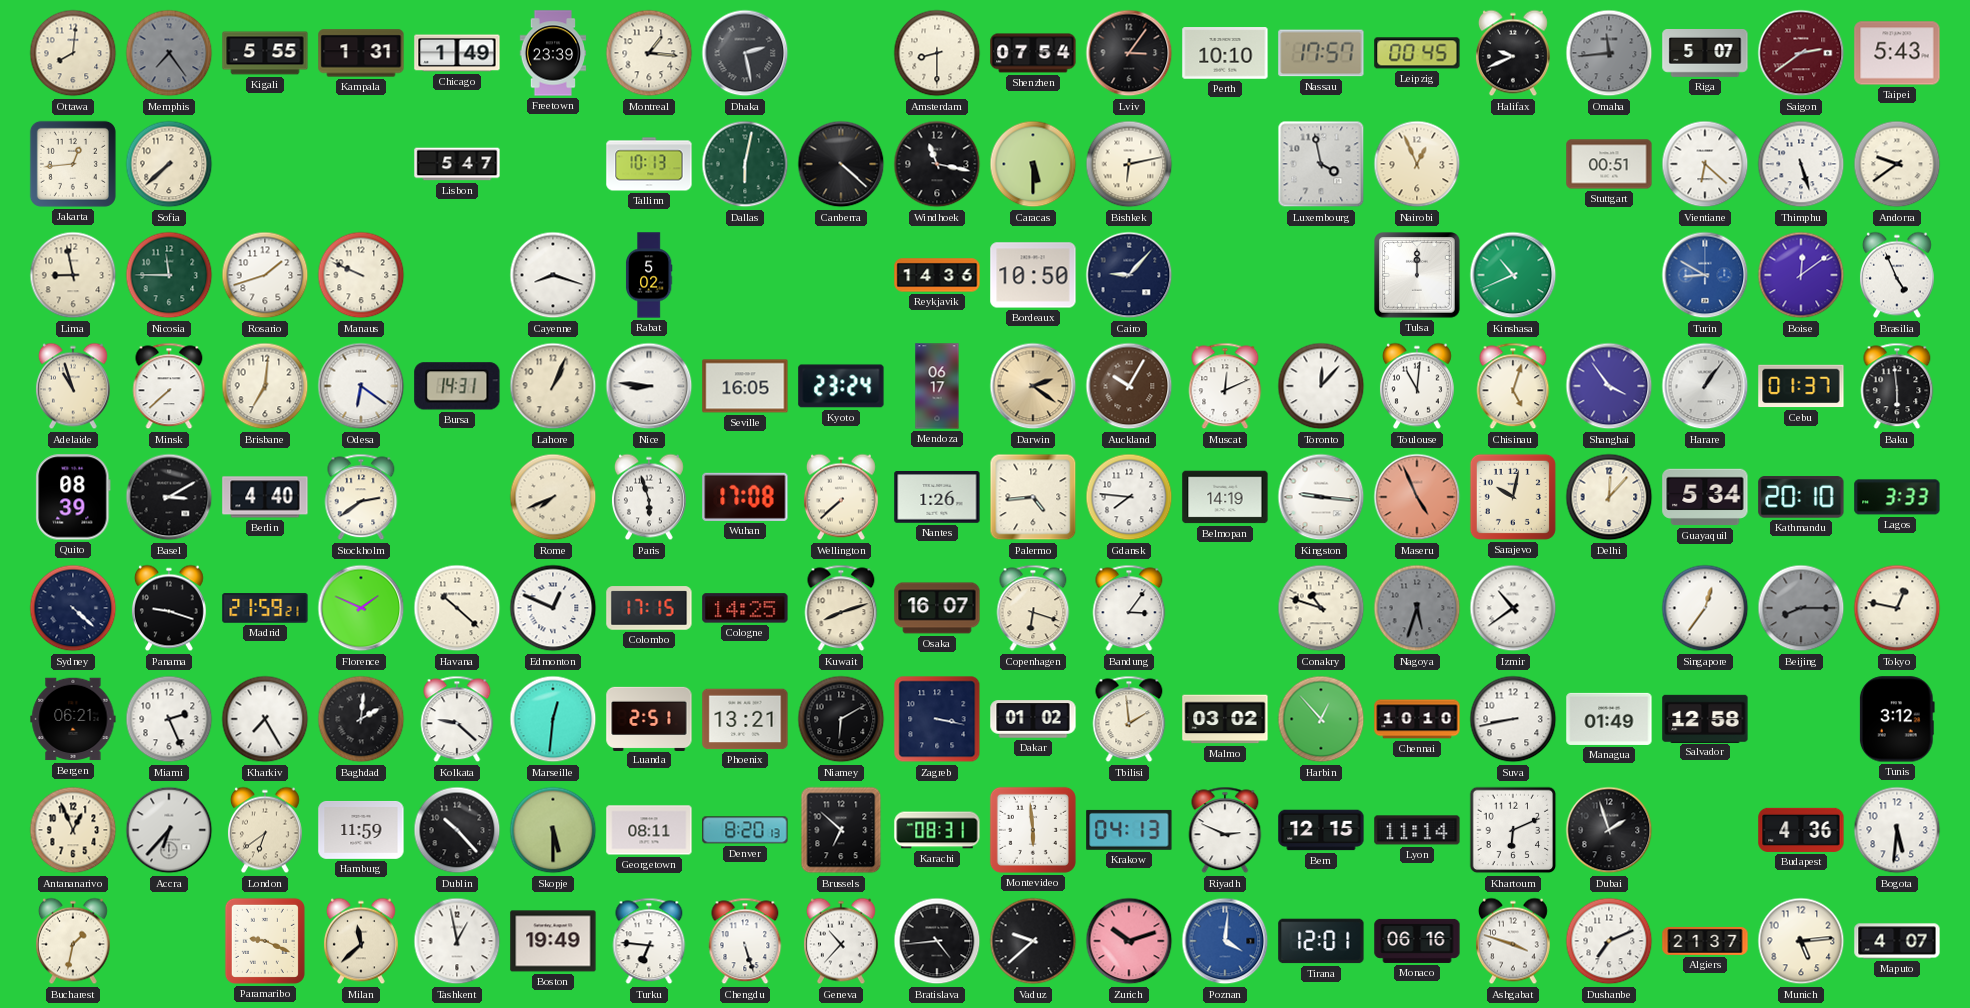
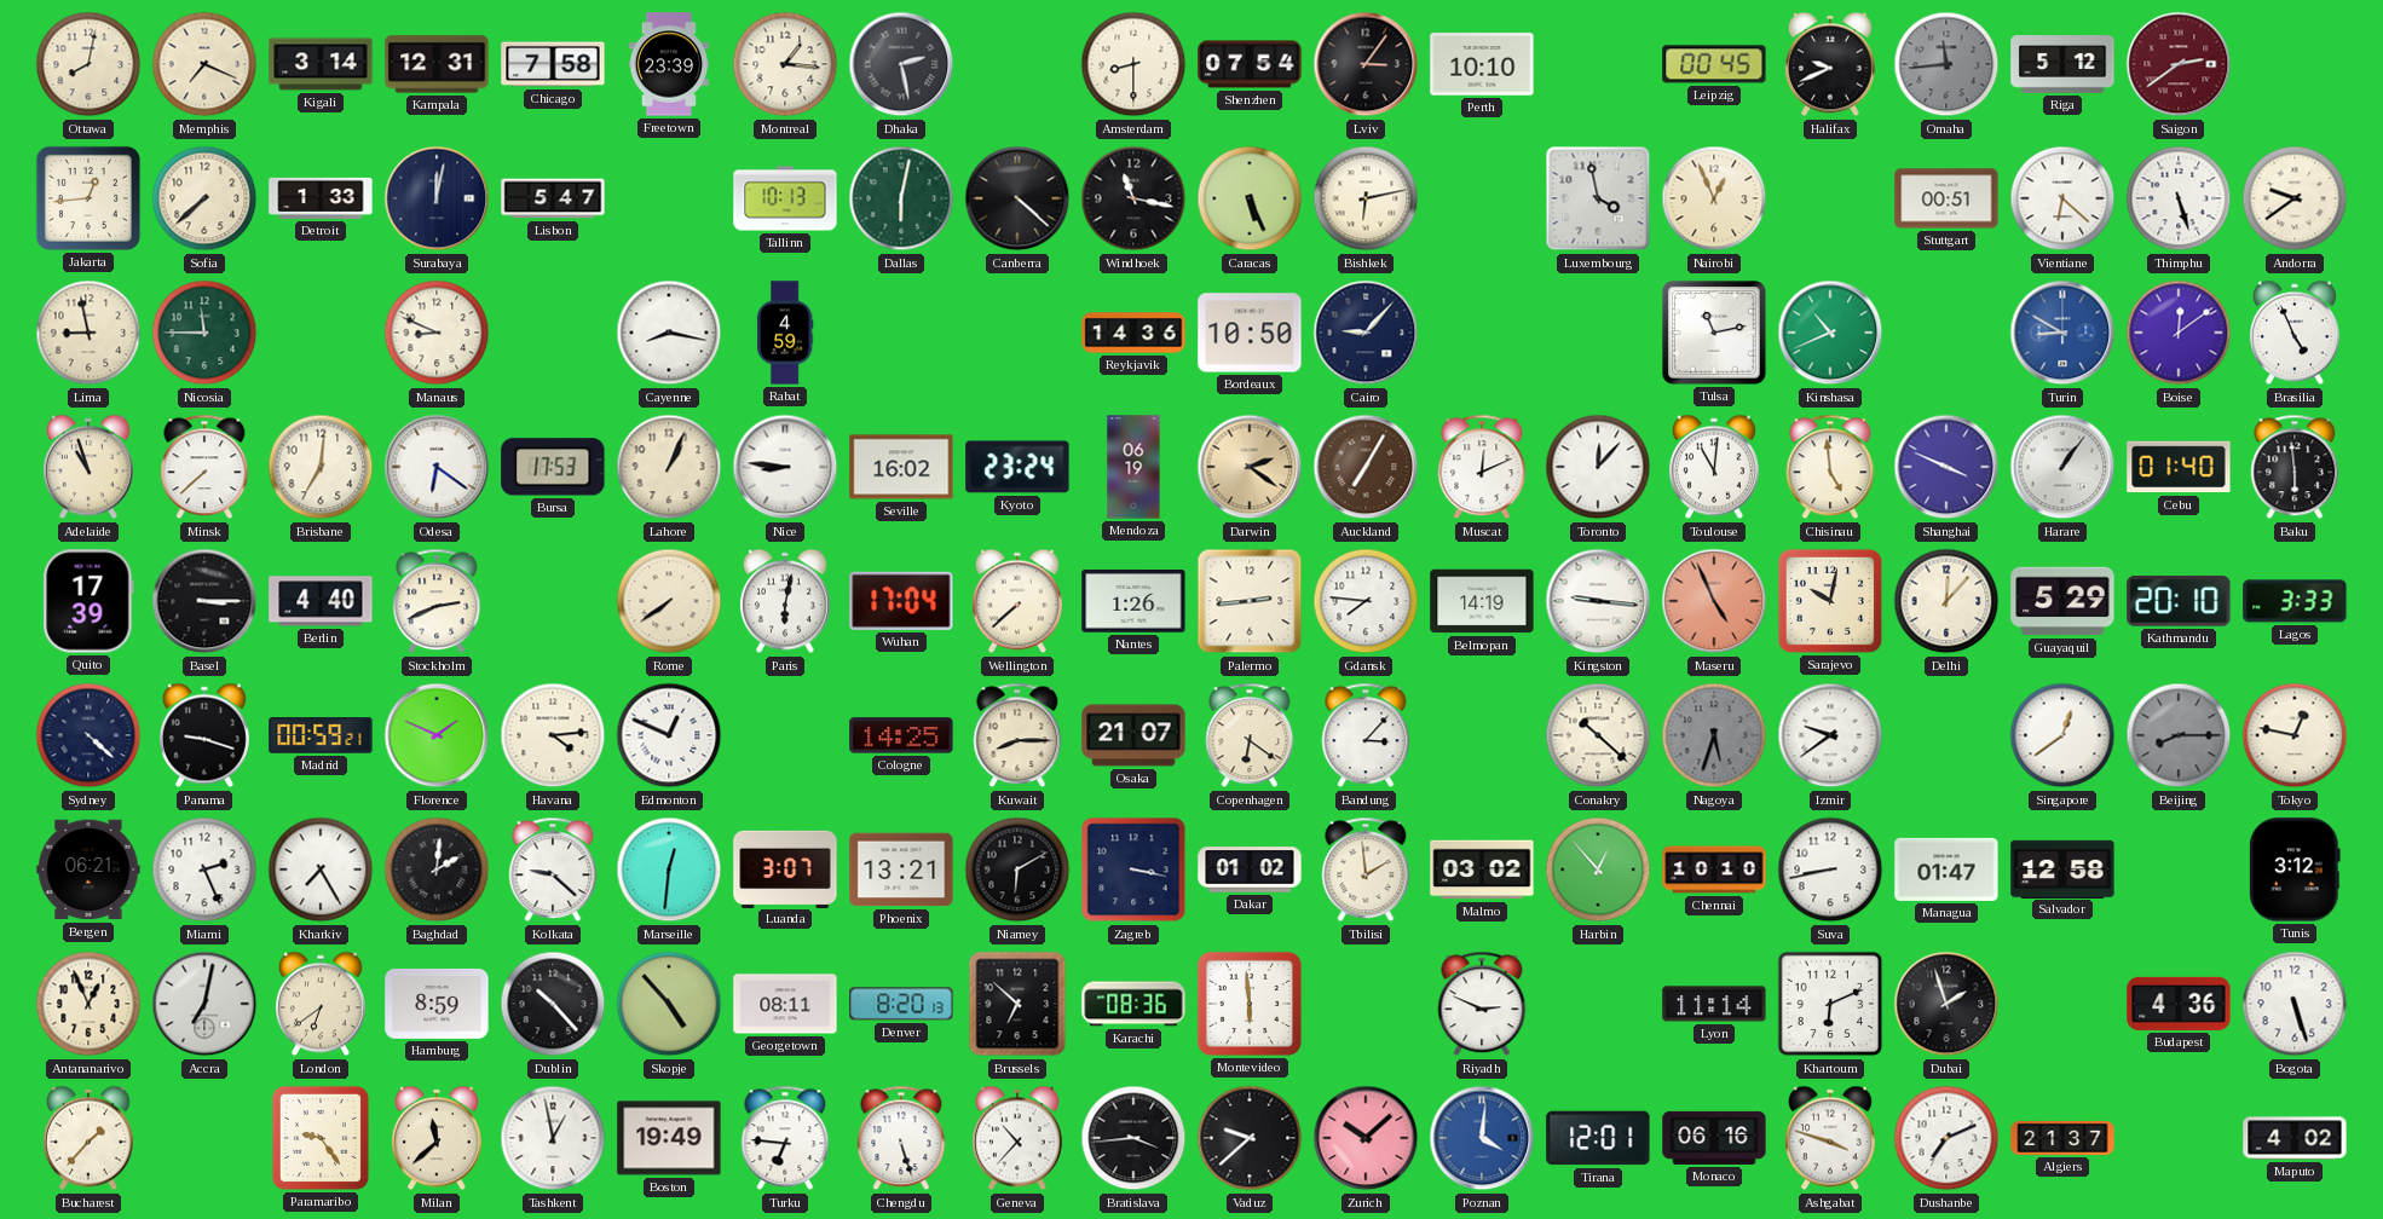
Ottawa: 8:01 -> 8:02
Memphis: 7:24 -> 7:19
Memphis dial: grey -> cream
Kigali: 5:55 -> 3:14
Kampala: 1:31 -> 12:31
Chicago: 1:49 -> 7:58
Nassau: 17:57 -> none
Riga: 5:07 -> 5:12
Taipei: 5:43 -> none
Detroit: none -> 1:33
Surabaya: none -> 12:02
Caracas: 5:30 -> 5:26
Rosario: 1:42 -> none
Manaus: 9:49 -> 8:49
Cayenne: 8:18 -> 8:17
Rabat: 5:02 -> 4:59
Tulsa: 12:00 -> 11:13
Bursa: 14:31 -> 17:53
Seville: 16:05 -> 16:02
Mendoza: 06:17 -> 06:19
Auckland: 10:05 -> 7:05
Chisinau: 5:03 -> 4:59
Shanghai: 3:54 -> 3:49
Cebu: 01:37 -> 01:40
Quito: 08:39 -> 17:39
Basel: 3:10 -> 3:15
Stockholm: 2:39 -> 2:41
Rome: 7:41 -> 7:39
Paris: 5:57 -> 6:02
Wuhan: 17:08 -> 17:04
Palermo: 4:44 -> 2:44
Guayaquil: 5:34 -> 5:29
Madrid: 21:59 -> 00:59
Havana: 10:22 -> 4:14
Colombo: 17:15 -> none
Kuwait: 8:12 -> 8:15
Osaka: 16:07 -> 21:07
Copenhagen: 6:18 -> 6:21
Bandung: 3:06 -> 3:07
Conakry: 10:48 -> 10:22
Izmir: 10:39 -> 9:39
Singapore: 12:36 -> 12:39
Luanda: 2:51 -> 3:07
Managua: 01:49 -> 01:47
Accra: 6:37 -> 7:02
Hamburg: 11:59 -> 8:59
Skopje: 5:30 -> 4:53
Karachi: 08:31 -> 08:36
Krakow: 04:13 -> none
Bern: 12:15 -> none
Bogota: 5:31 -> 5:27
Bucharest: 1:32 -> 1:37
Paramaribo: 9:19 -> 9:24
Bratislava: 4:44 -> 3:44
Zurich: 10:12 -> 10:08
Munich: 5:14 -> none
Maputo: 4:07 -> 4:02
